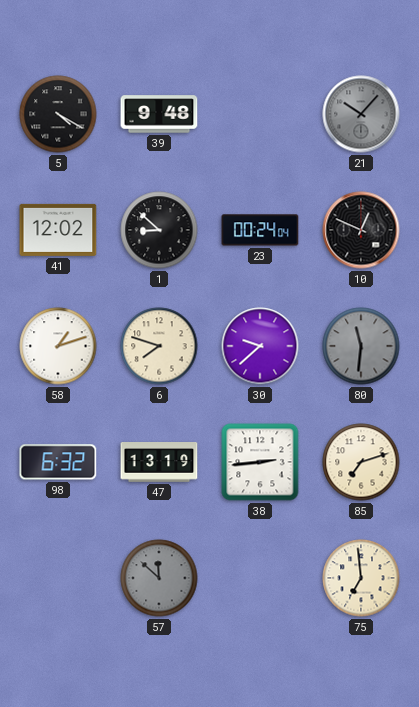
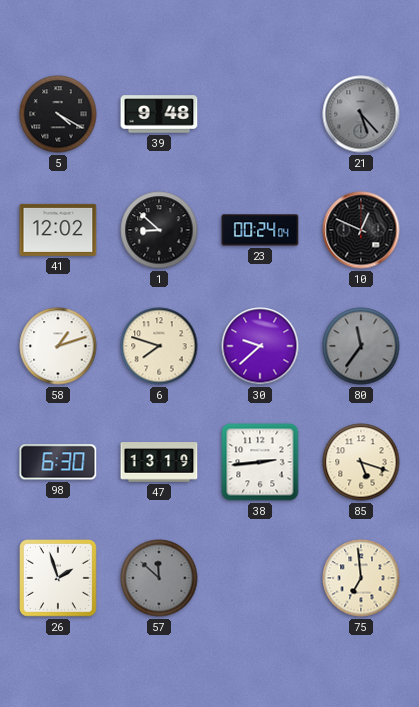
21: 10:07 -> 5:23
80: 11:31 -> 11:36
98: 6:32 -> 6:30
85: 7:12 -> 5:18
26: none -> 1:57
